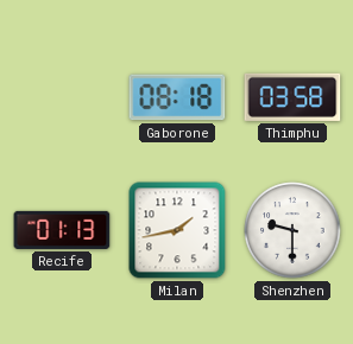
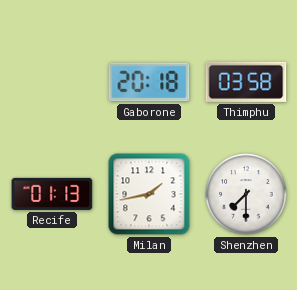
Gaborone: 08:18 -> 20:18
Shenzhen: 9:30 -> 7:30
